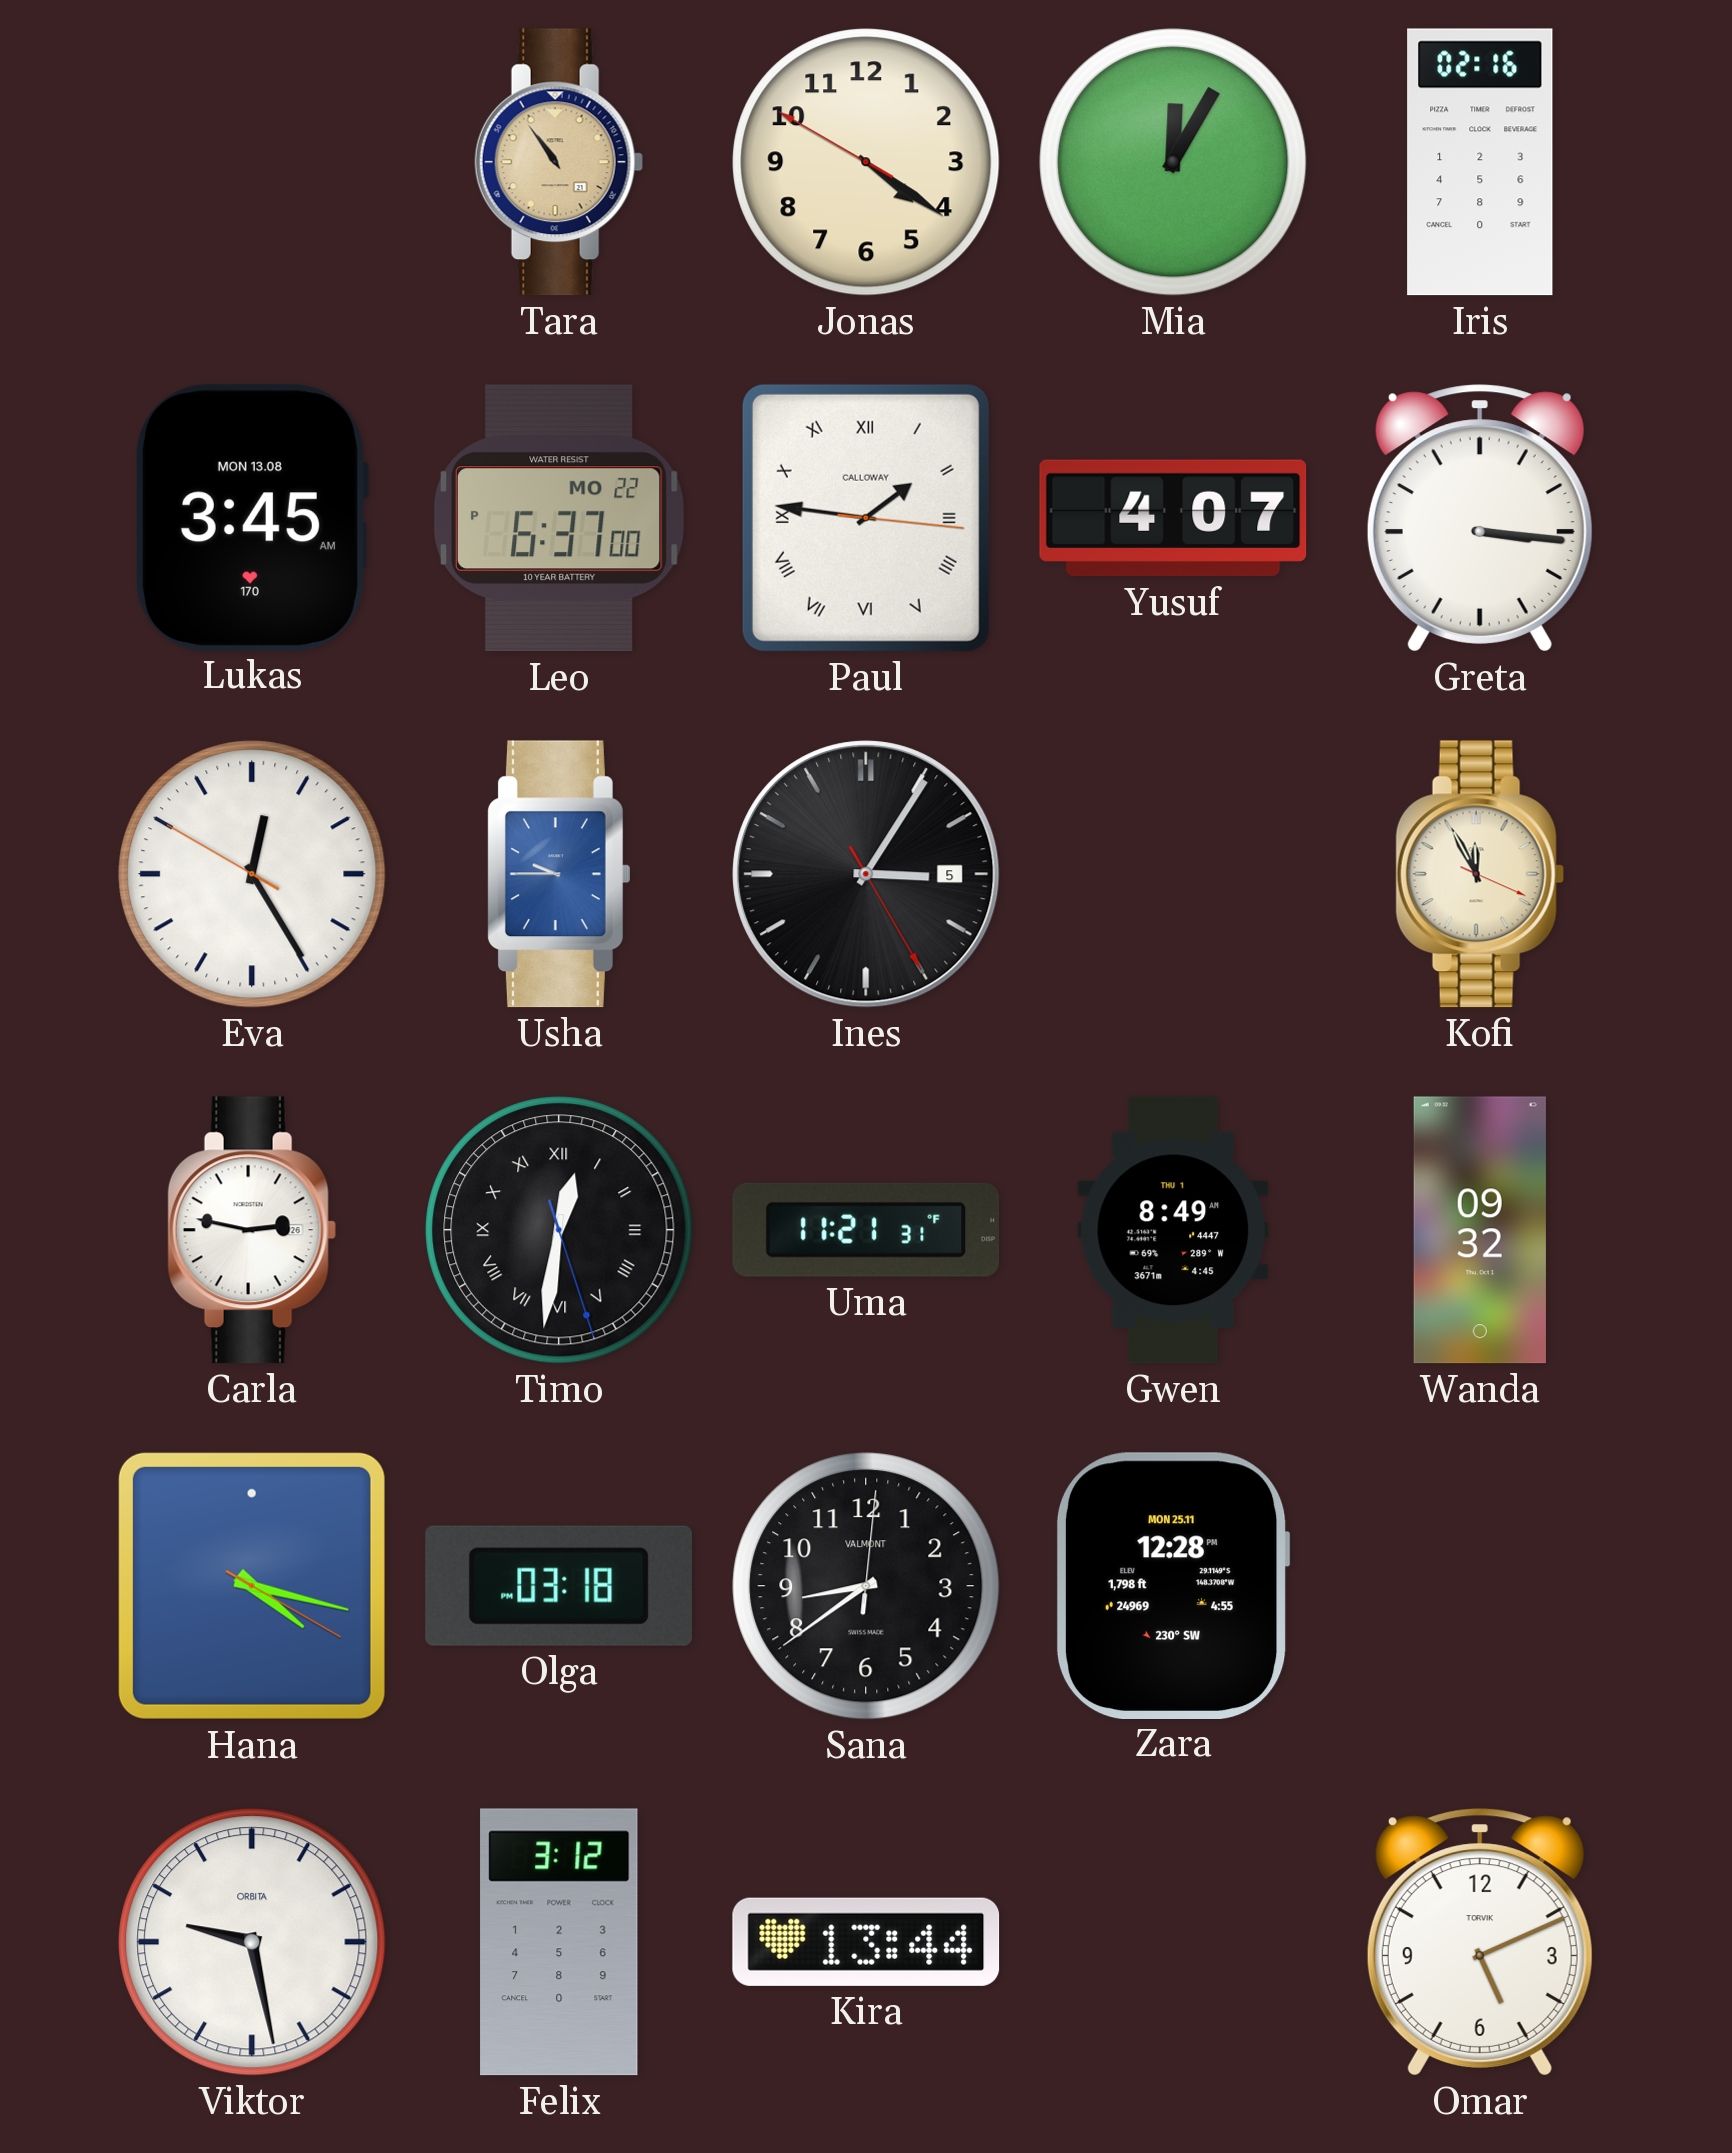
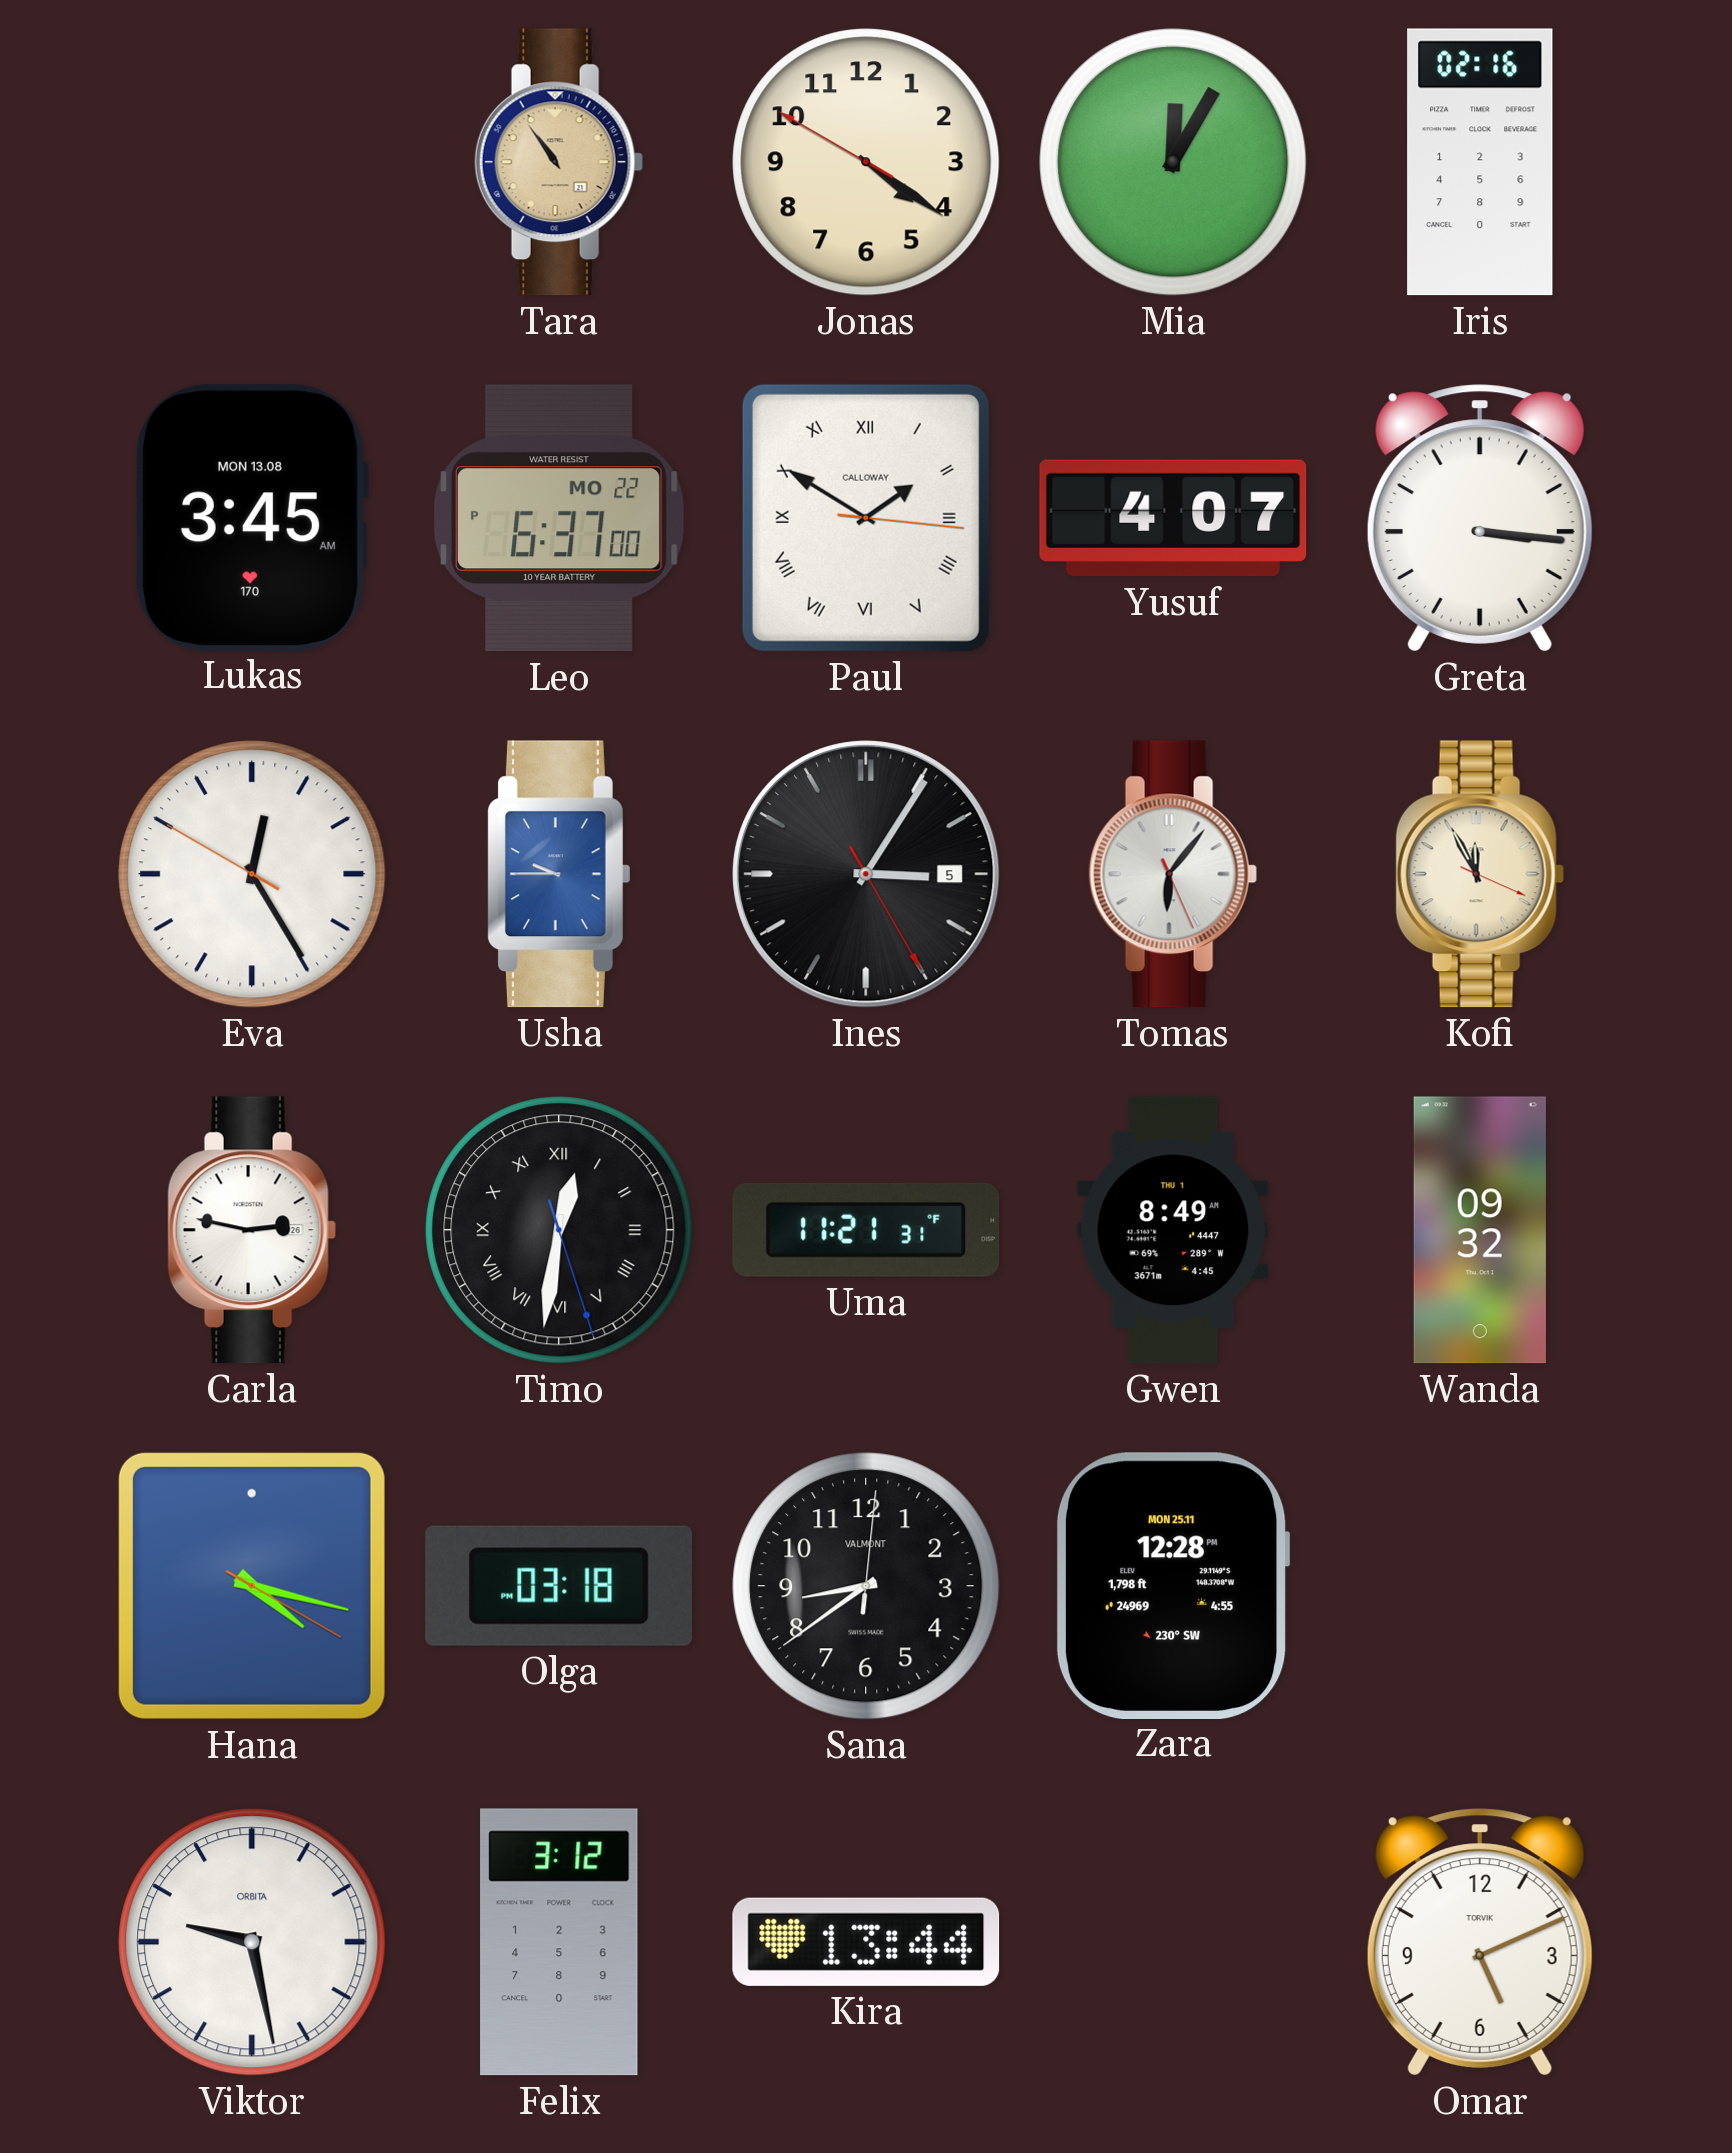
Paul: 1:46 -> 1:50
Tomas: none -> 6:06
